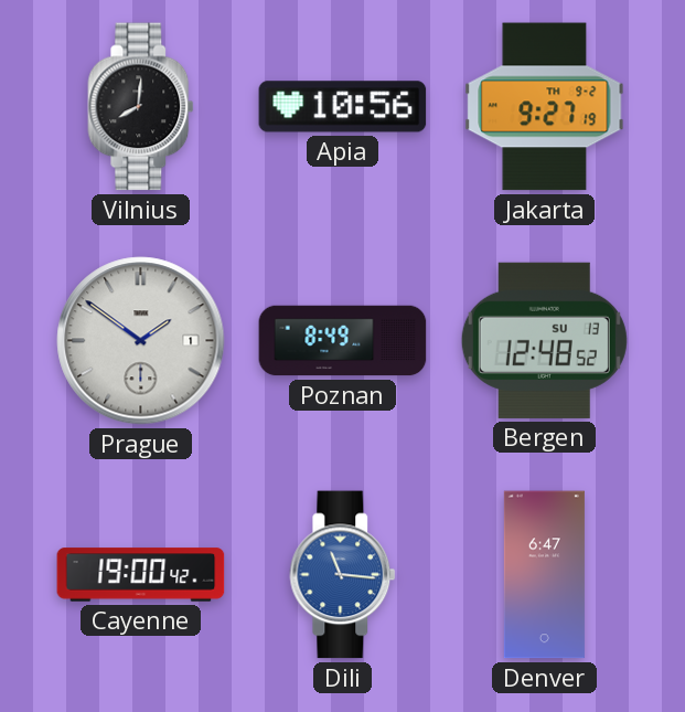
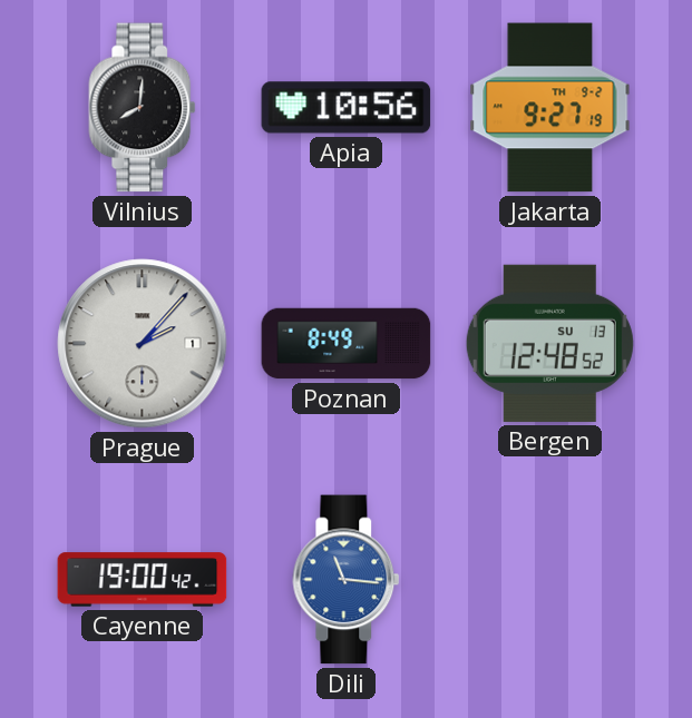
Prague: 1:51 -> 2:07
Denver: 6:47 -> none
